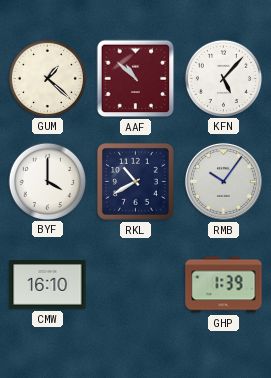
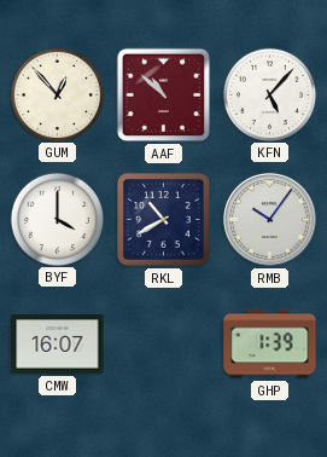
GUM: 1:22 -> 12:53
CMW: 16:10 -> 16:07
